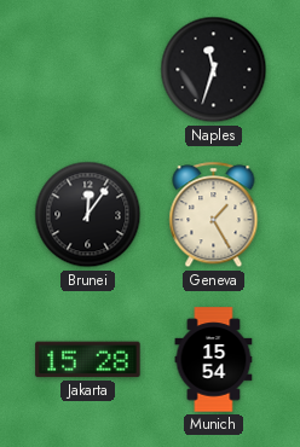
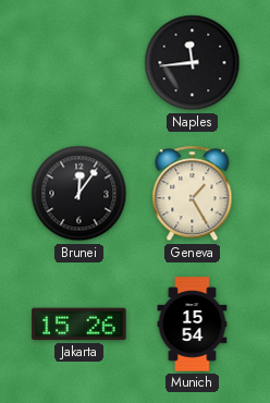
Naples: 11:33 -> 11:44
Jakarta: 15:28 -> 15:26
